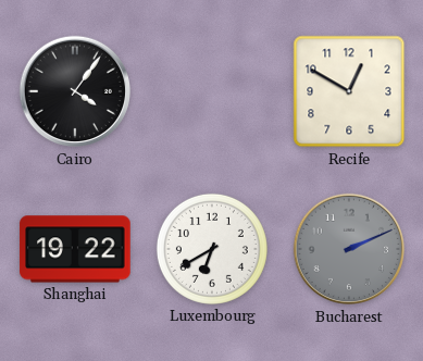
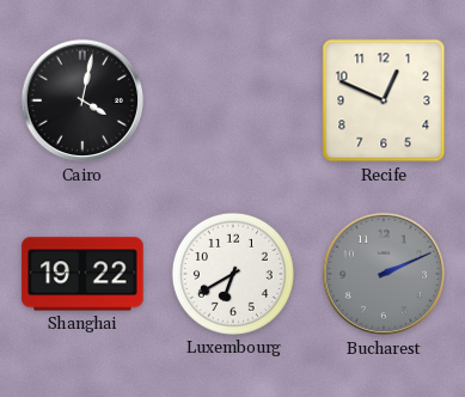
Cairo: 4:06 -> 4:02
Recife: 12:50 -> 12:49
